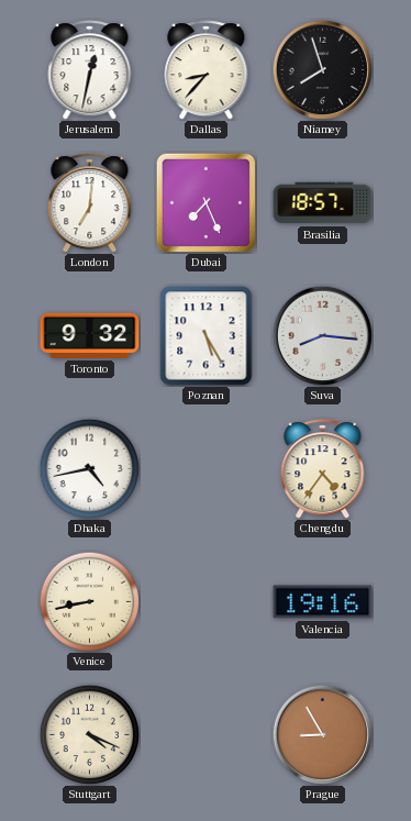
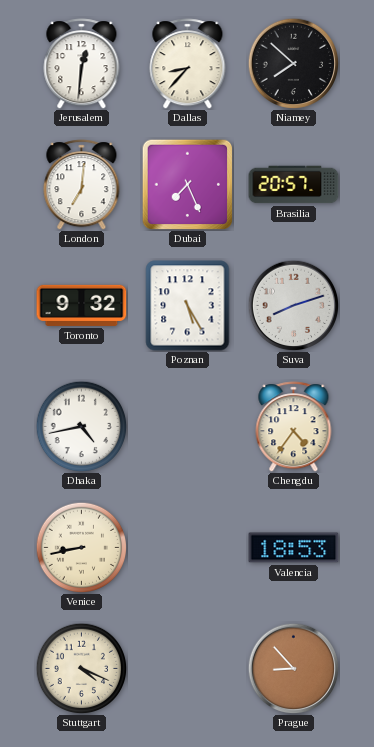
Jerusalem: 12:32 -> 12:31
Niamey: 7:57 -> 7:52
Brasilia: 18:57 -> 20:57
Suva: 8:16 -> 8:12
Valencia: 19:16 -> 18:53
Prague: 8:55 -> 8:53
